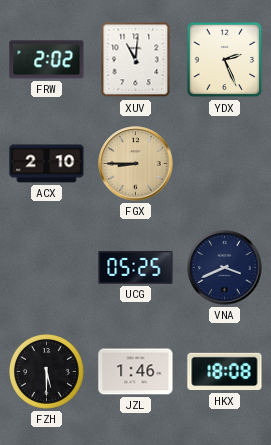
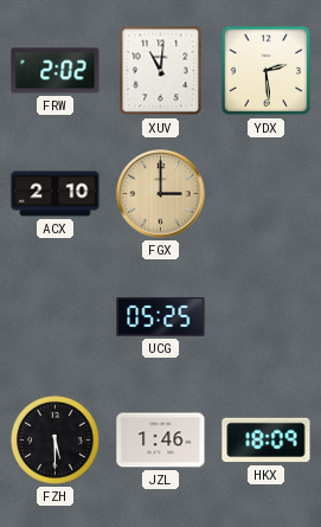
YDX: 2:26 -> 2:29
FGX: 8:45 -> 3:00
VNA: 3:41 -> none
HKX: 18:08 -> 18:09
